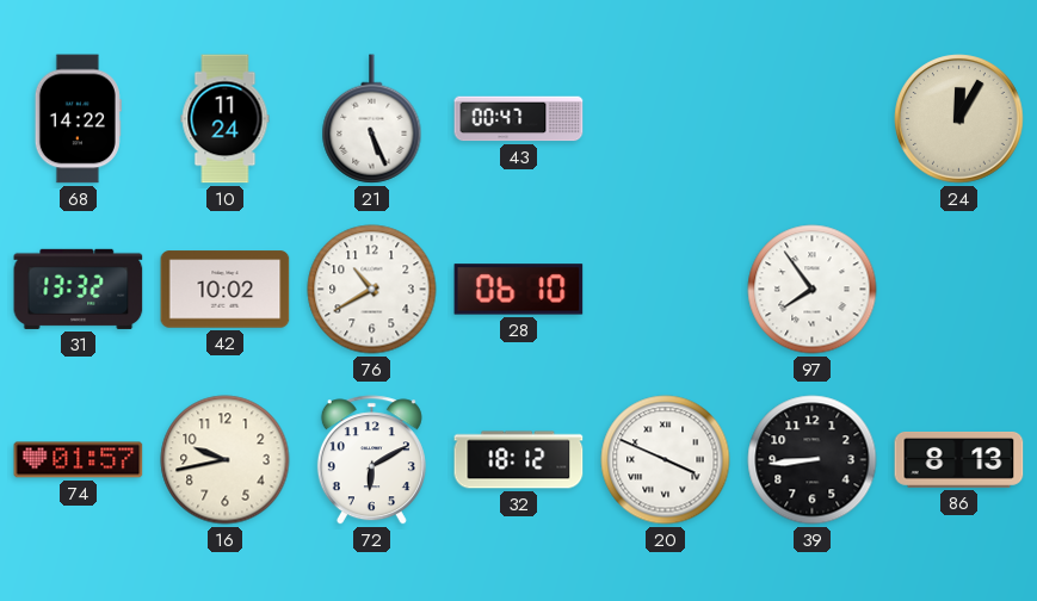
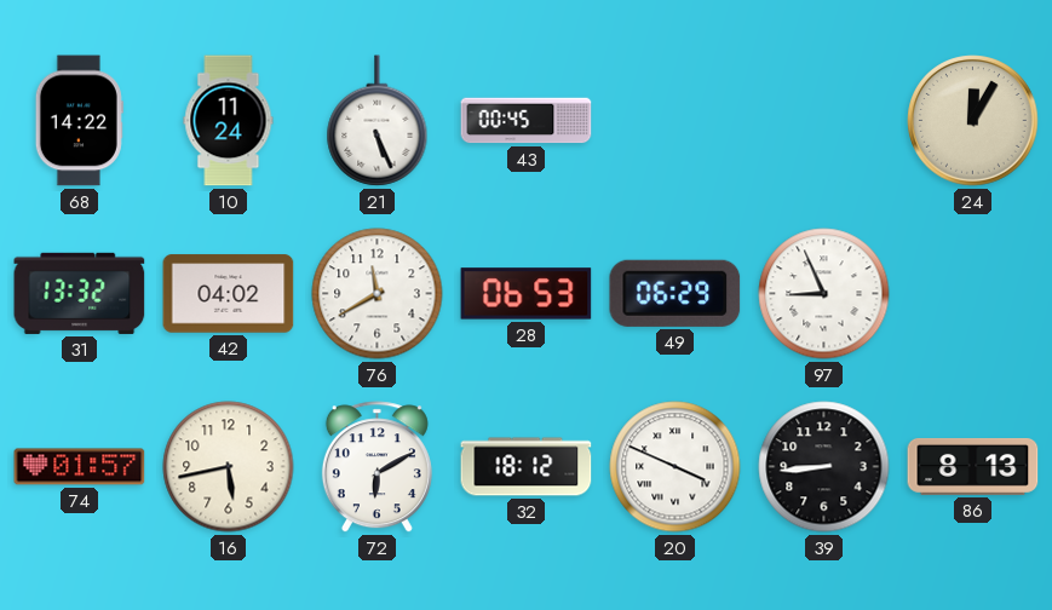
43: 00:47 -> 00:45
42: 10:02 -> 04:02
76: 10:40 -> 11:40
28: 06:10 -> 06:53
49: none -> 06:29
97: 7:54 -> 8:56
16: 9:43 -> 5:43
